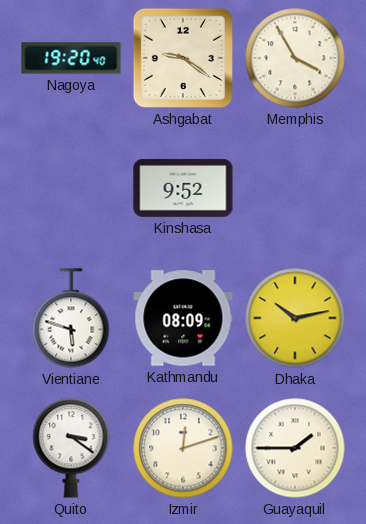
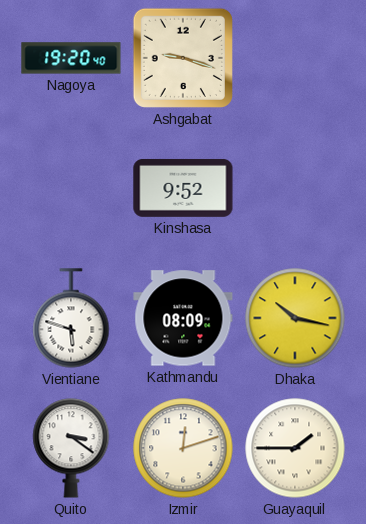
Ashgabat: 9:21 -> 9:18
Memphis: 3:55 -> none
Dhaka: 10:13 -> 10:17
